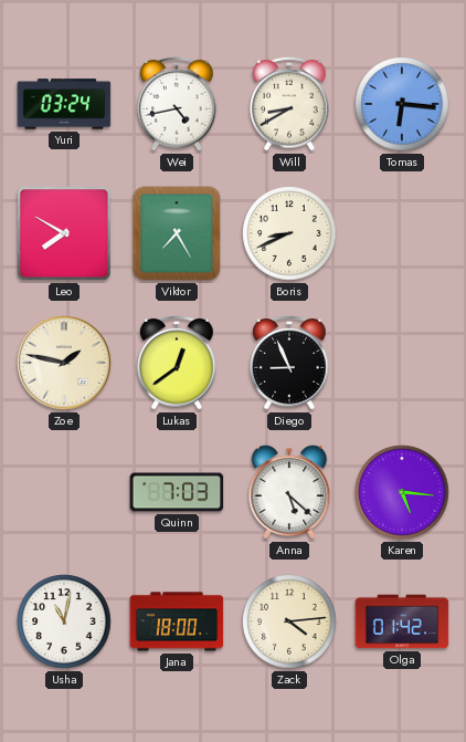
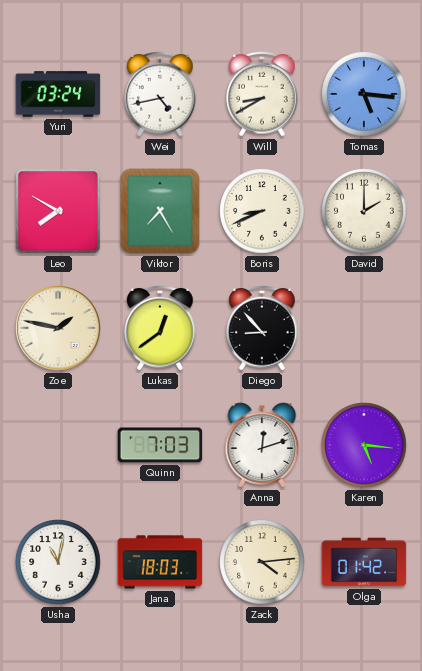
Tomas: 6:16 -> 5:16
David: none -> 2:00
Diego: 8:56 -> 8:53
Anna: 5:22 -> 12:12
Jana: 18:00 -> 18:03
